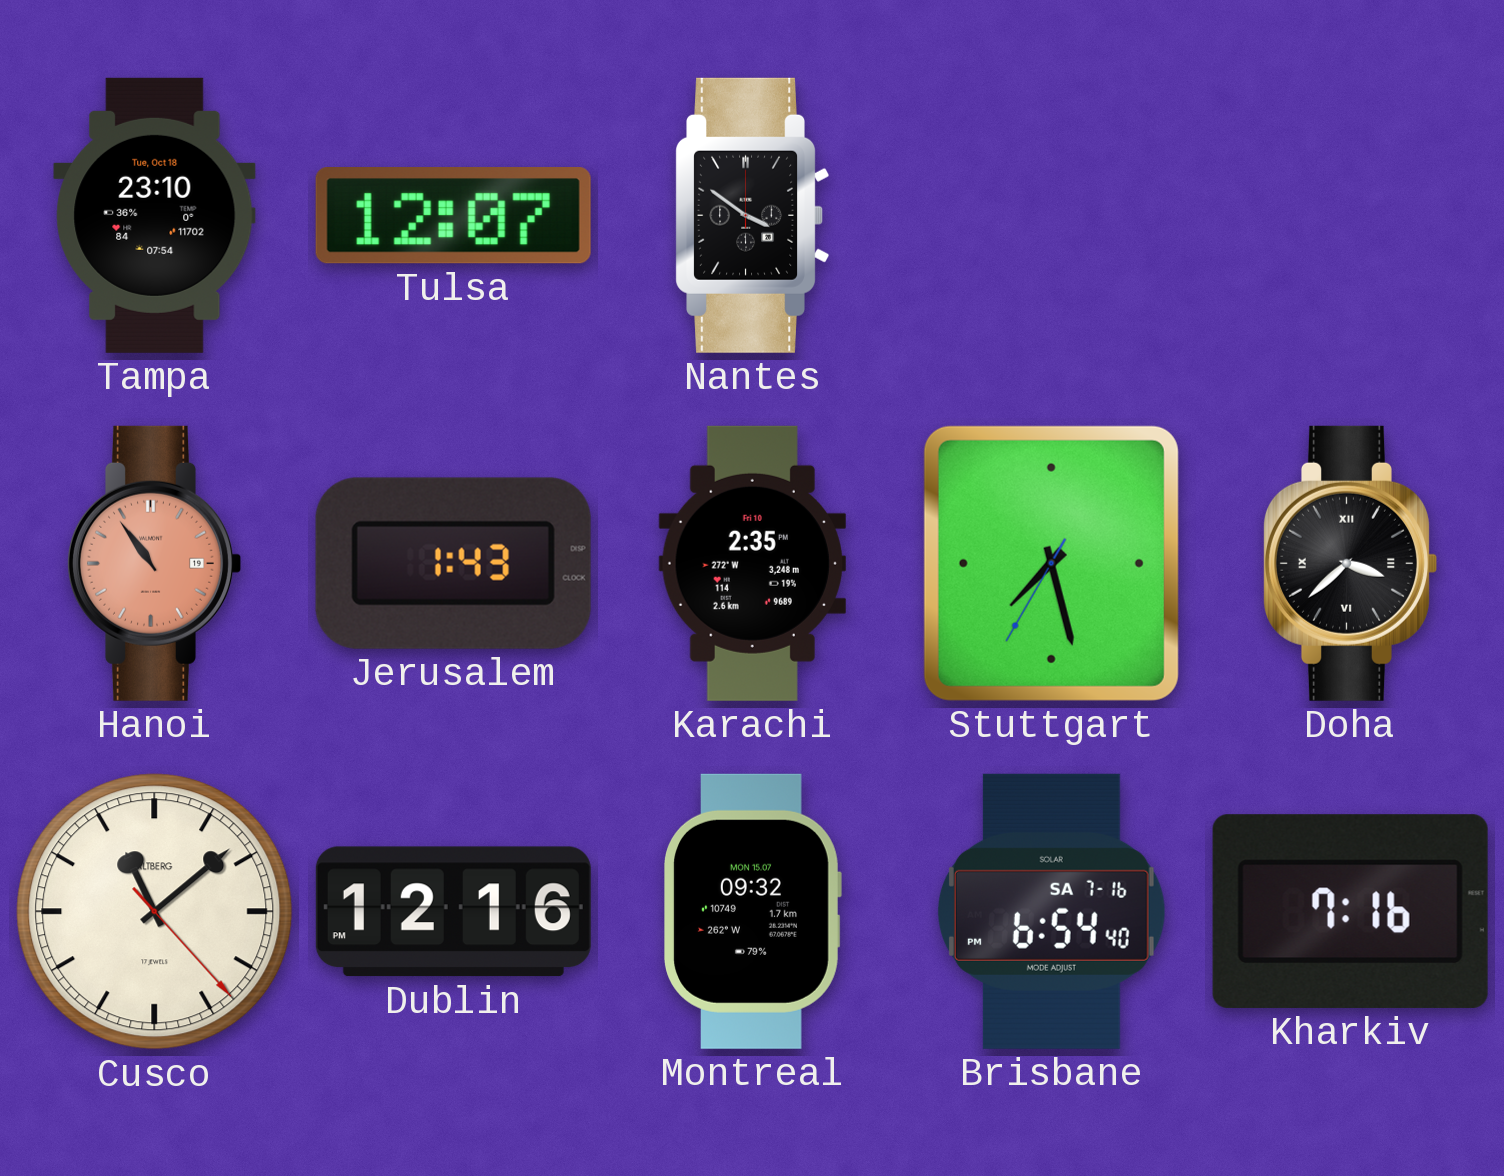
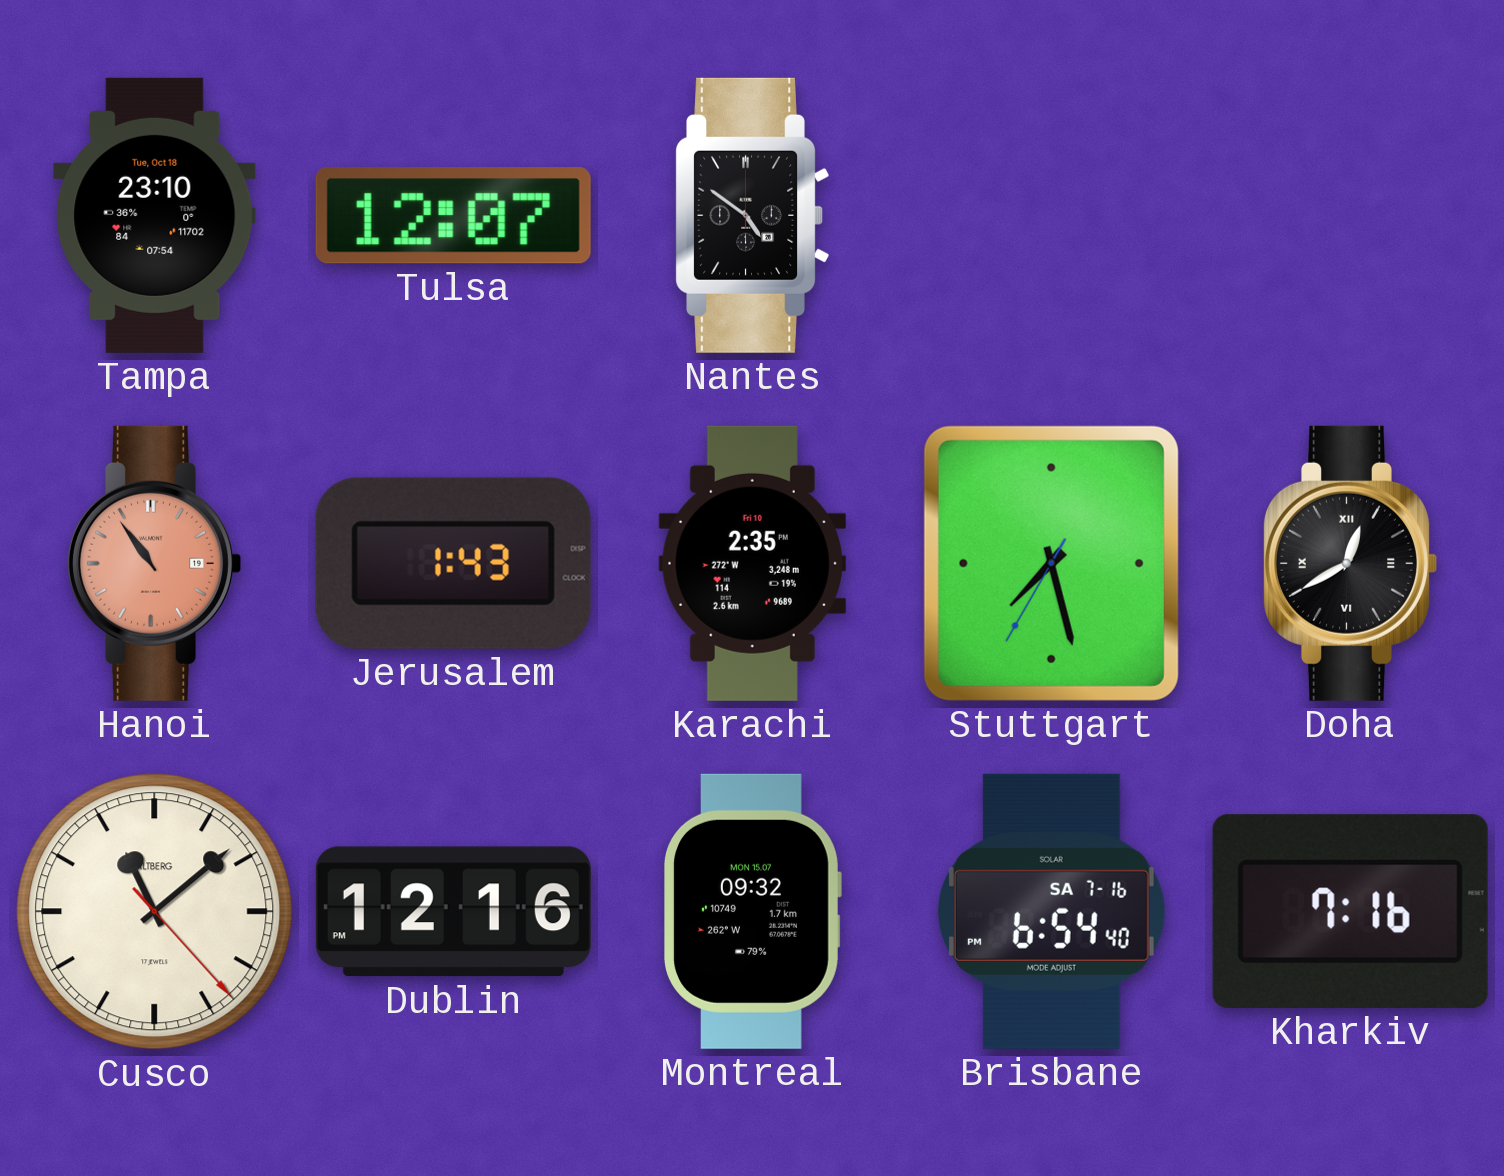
Nantes: 3:51 -> 4:51
Doha: 3:38 -> 12:40
